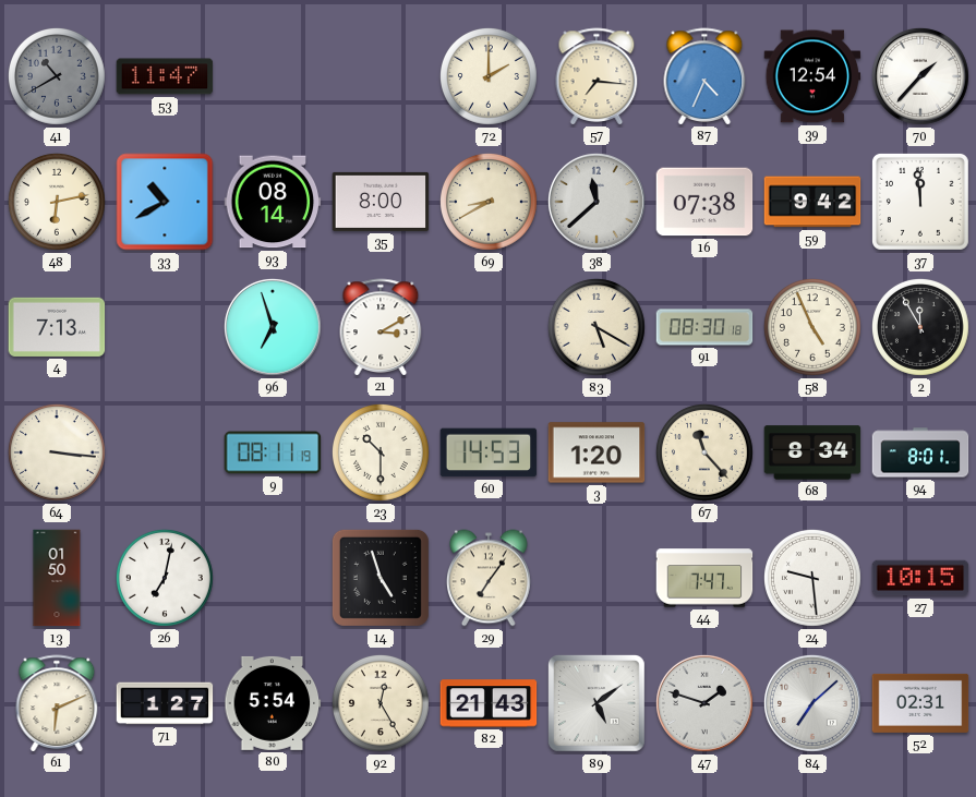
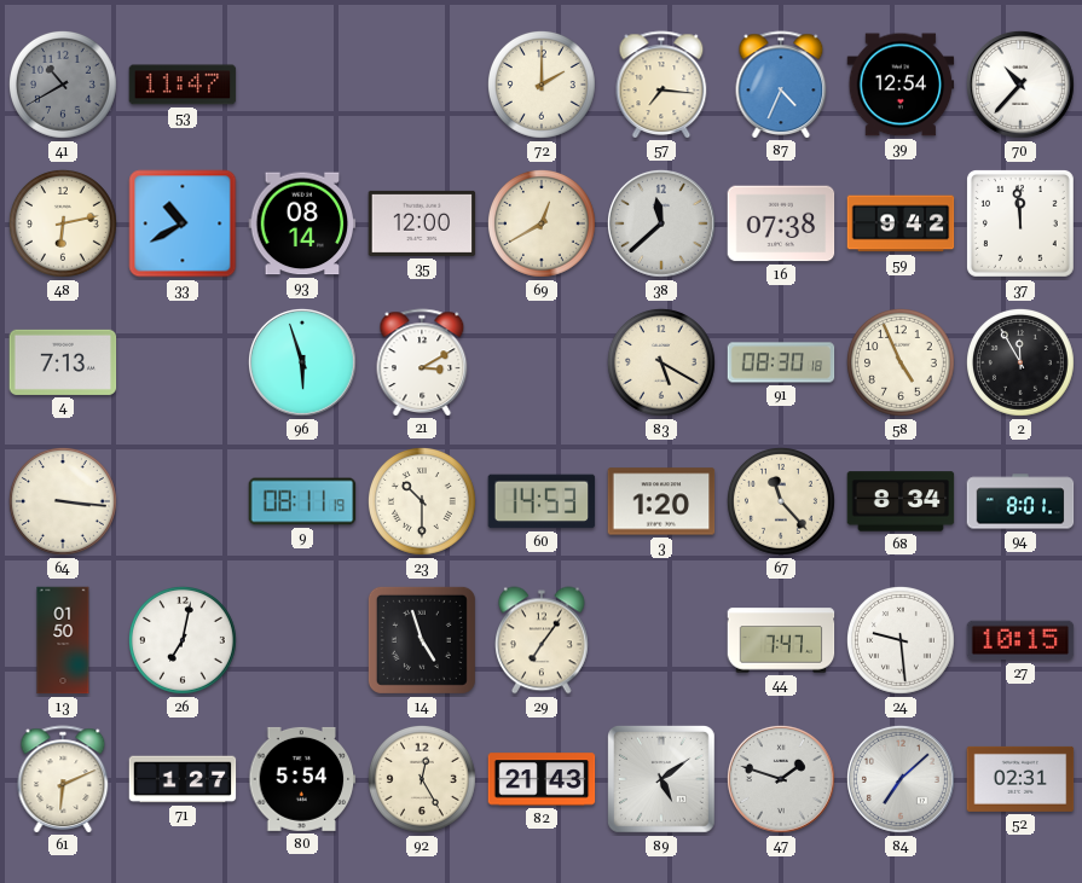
70: 1:37 -> 10:37
35: 8:00 -> 12:00
69: 8:40 -> 12:40
96: 6:57 -> 5:57
